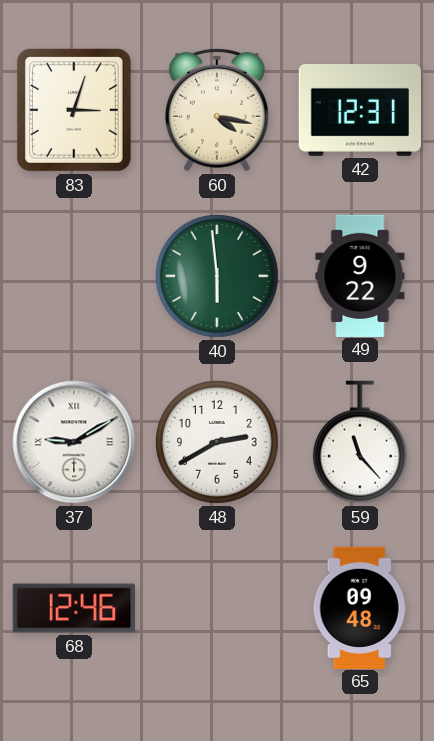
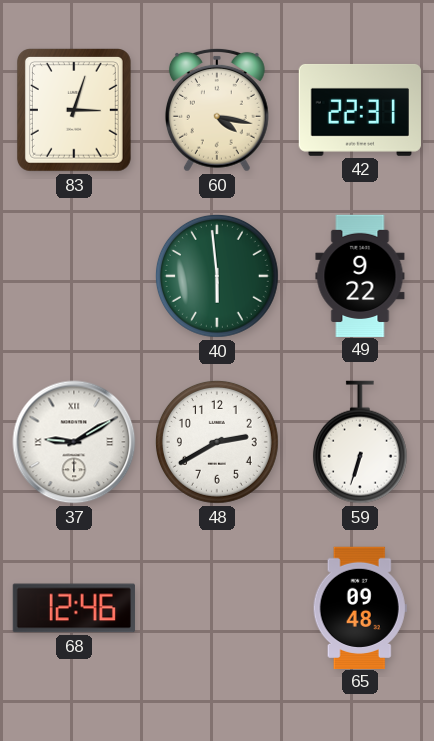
42: 12:31 -> 22:31
59: 11:23 -> 6:33
